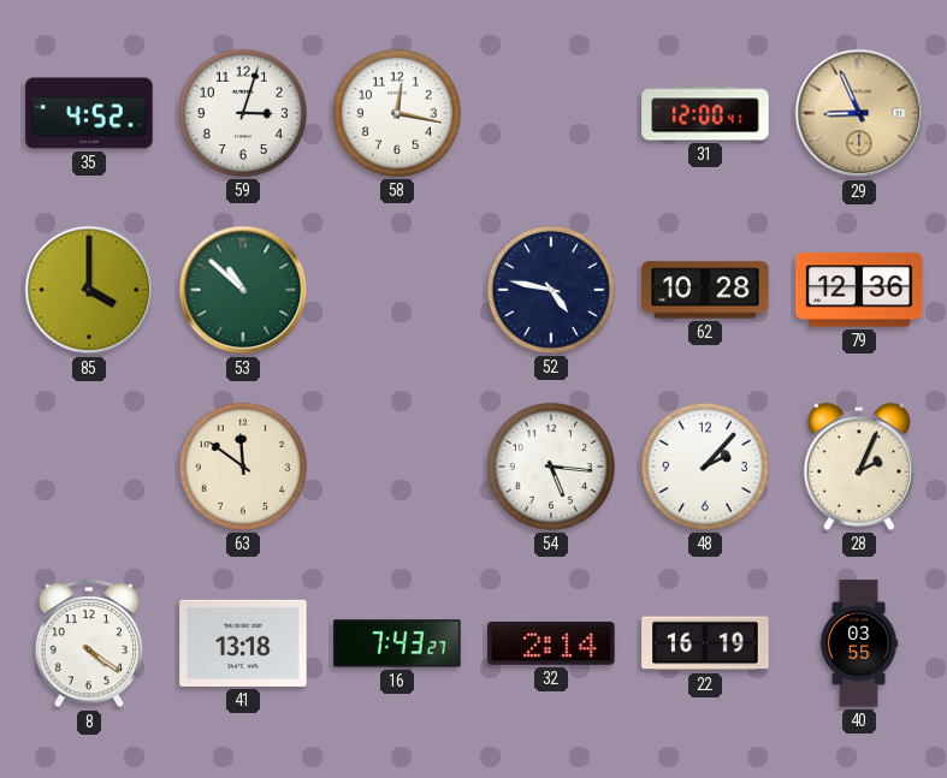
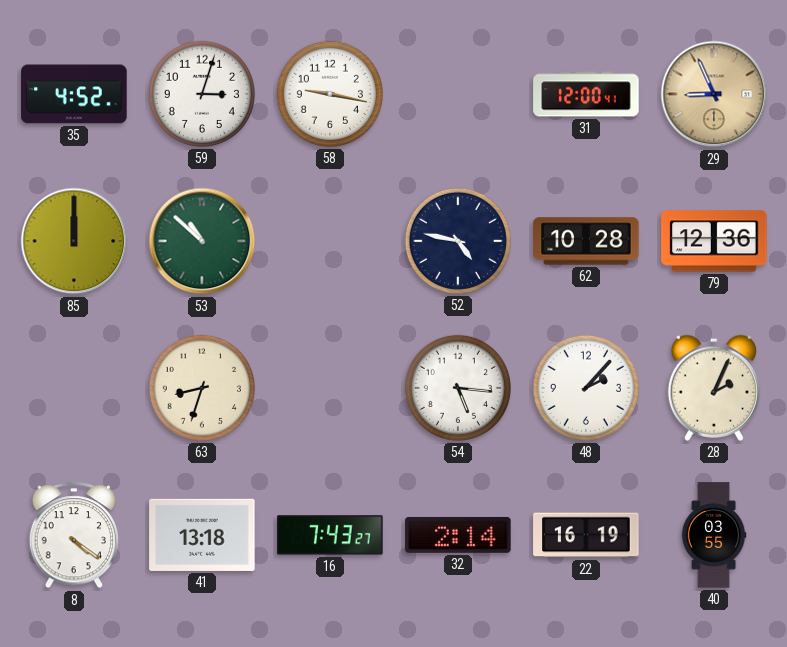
58: 12:17 -> 9:17
85: 4:00 -> 12:00
63: 11:51 -> 8:33
